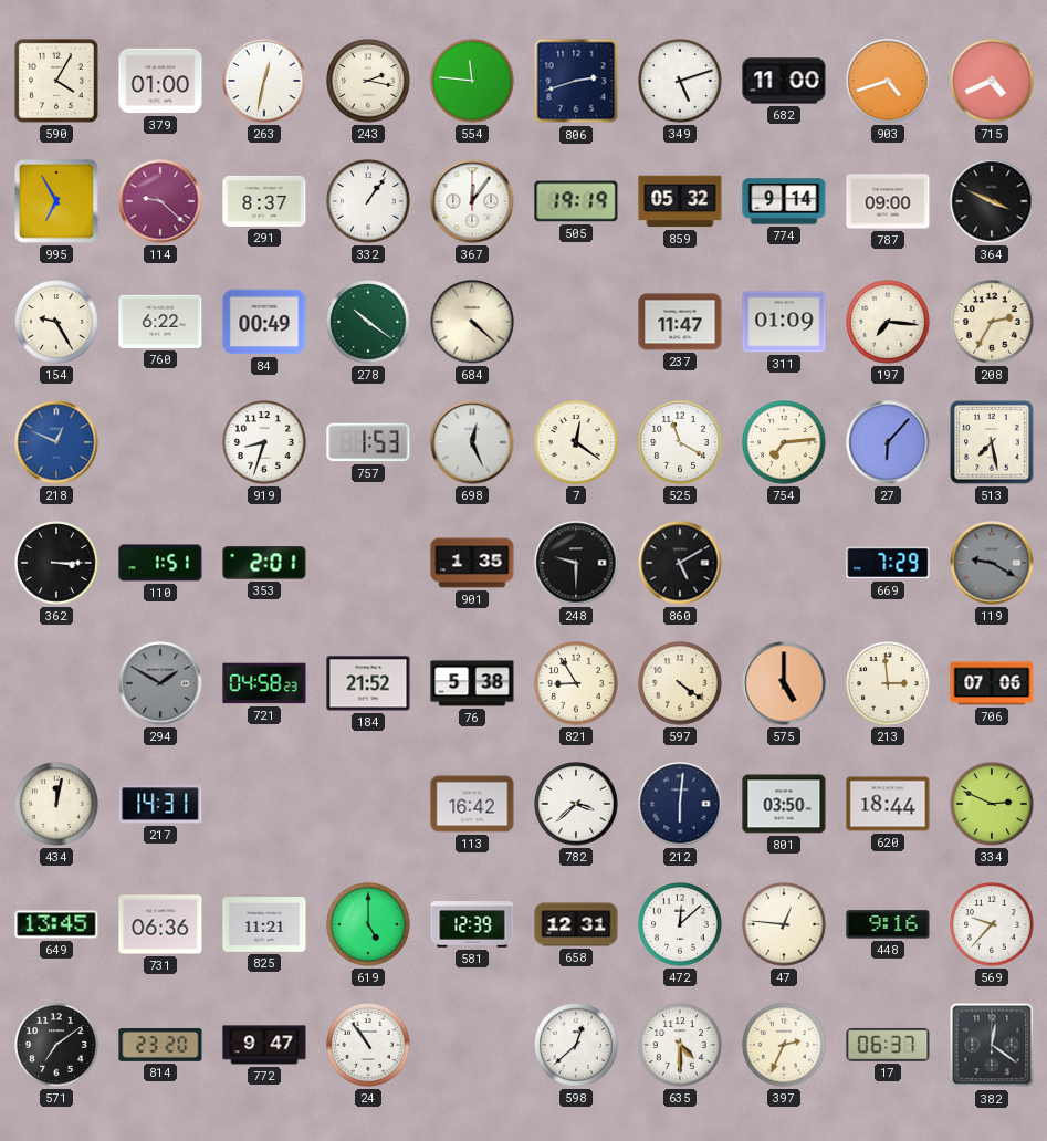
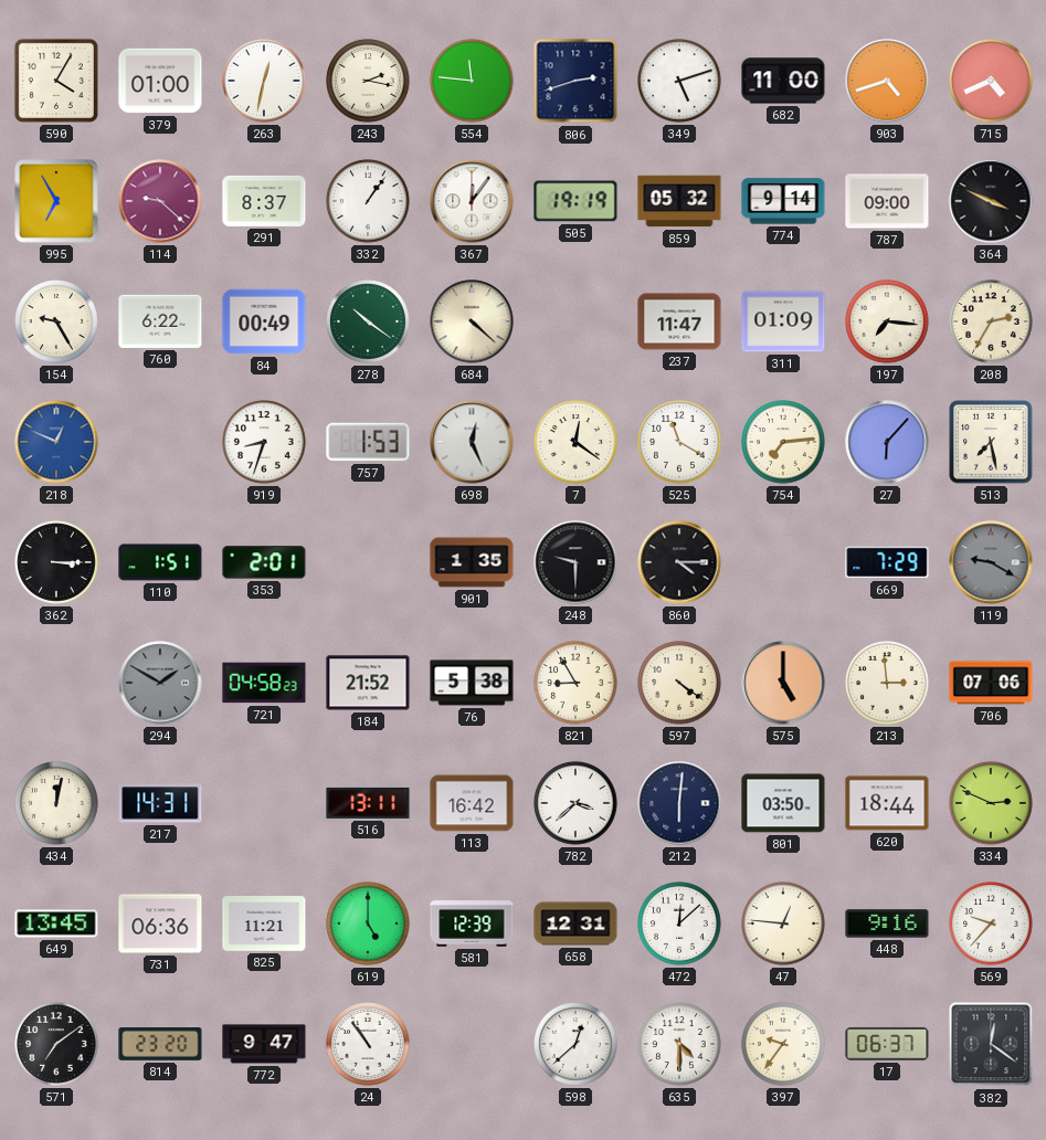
860: 5:10 -> 4:15
516: none -> 13:11
397: 2:34 -> 9:36
